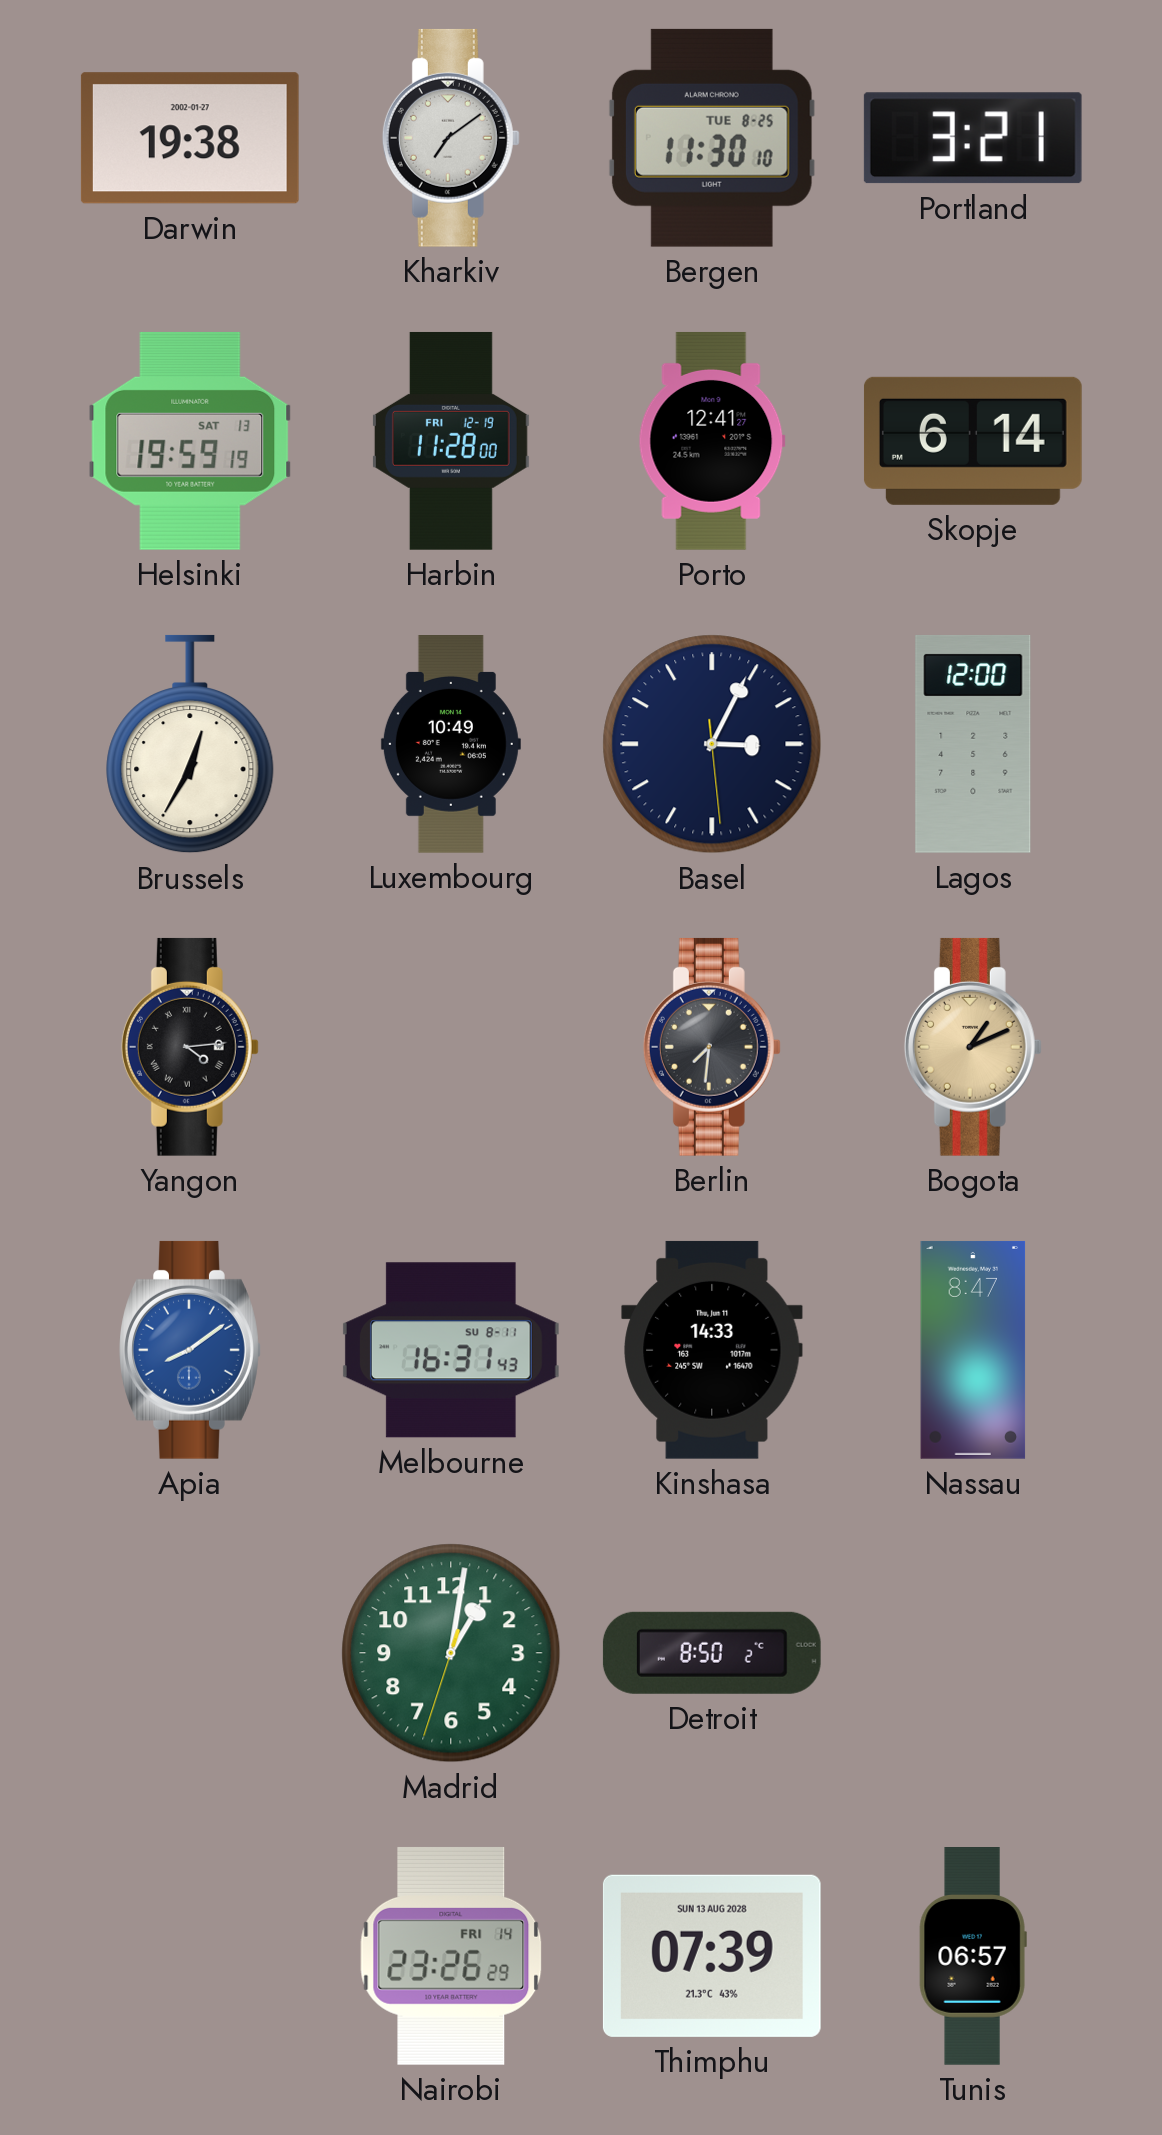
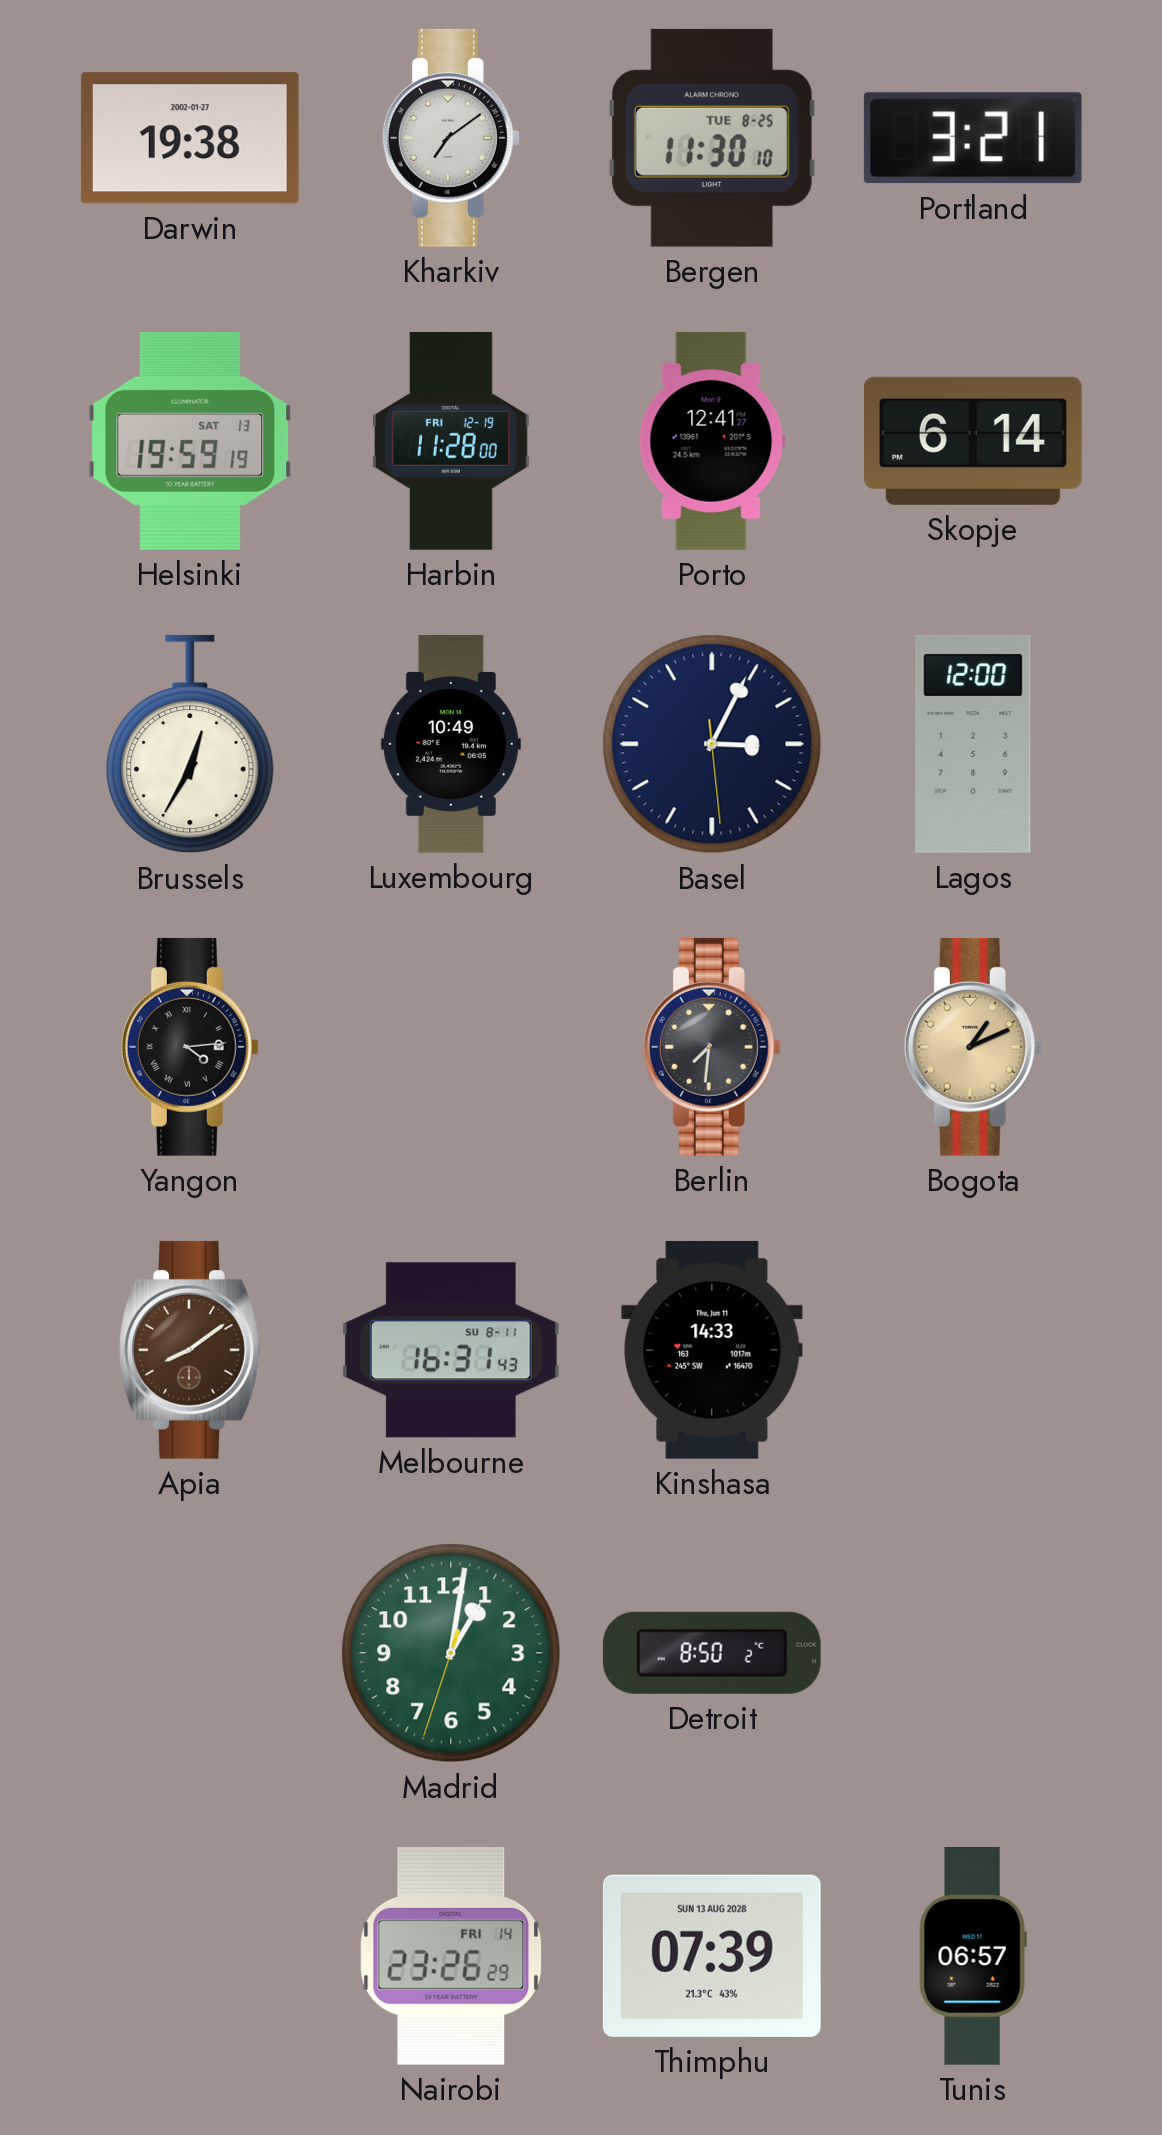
Apia dial: blue -> brown
Nassau: 8:47 -> none
